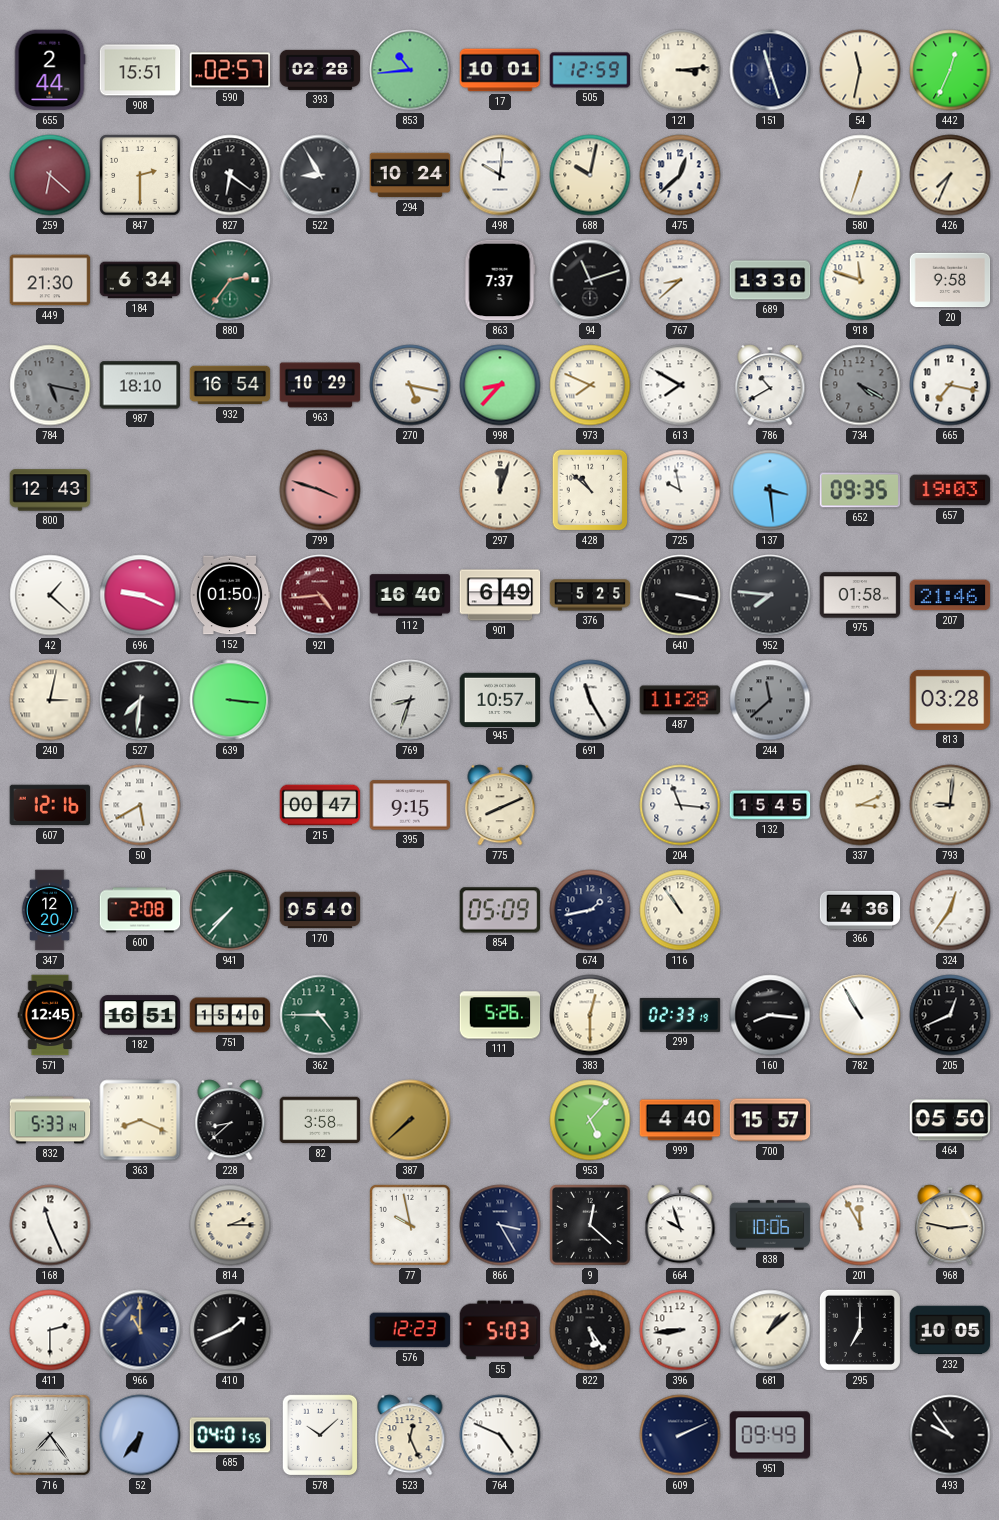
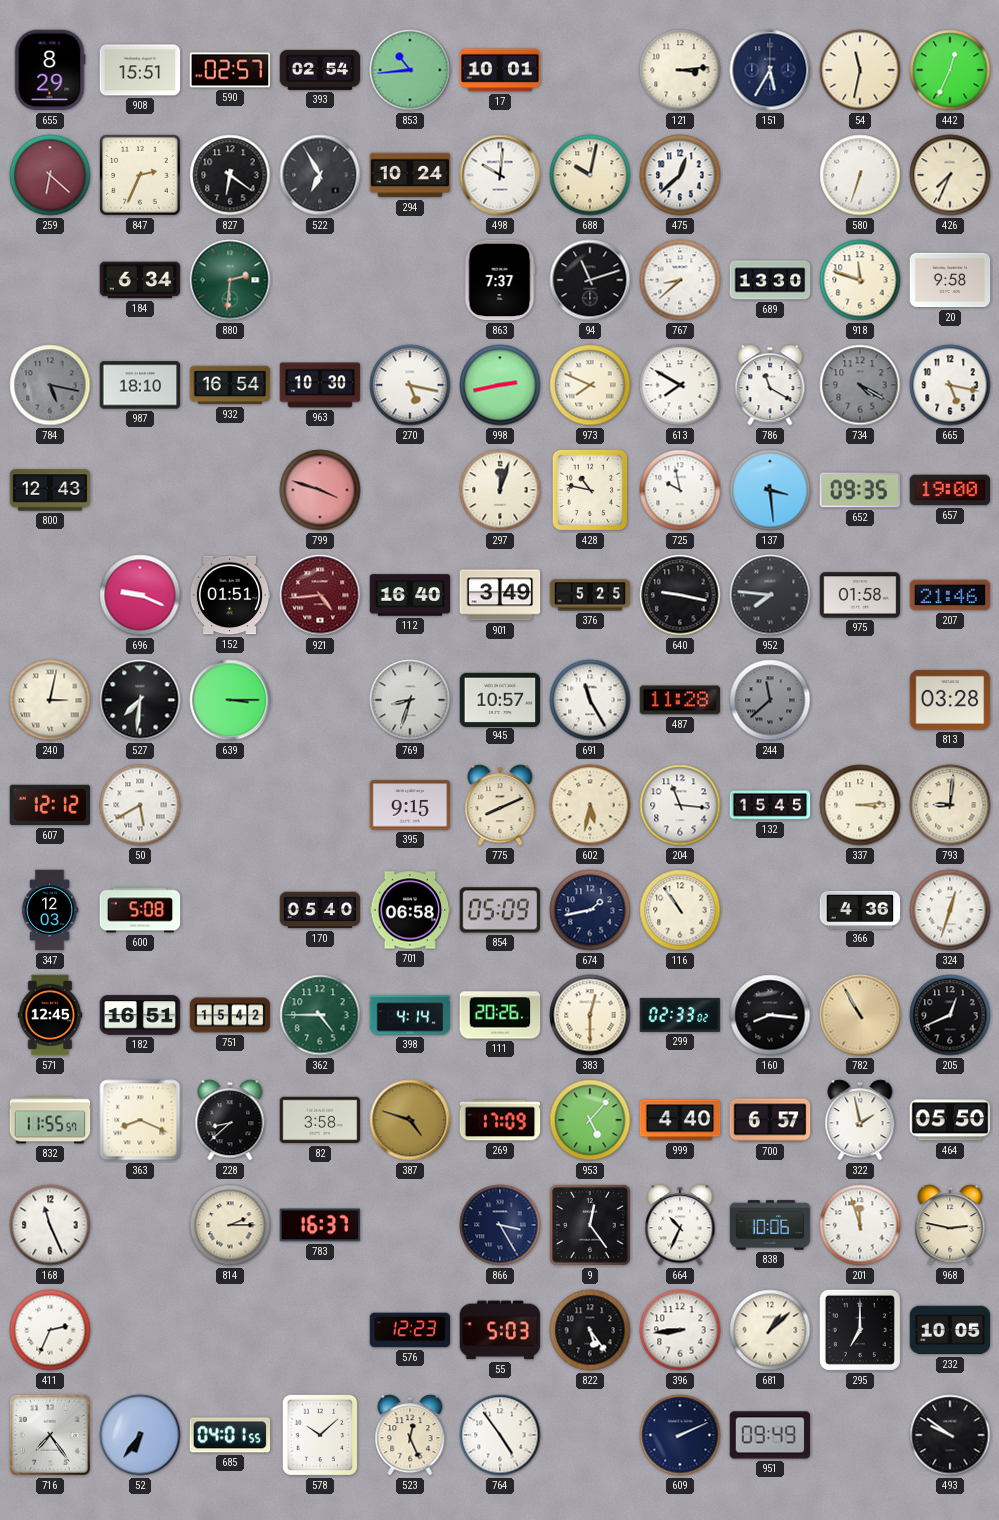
655: 2:44 -> 8:29
393: 02:28 -> 02:54
505: 12:59 -> none
151: 11:27 -> 5:35
847: 2:30 -> 2:34
522: 8:55 -> 6:55
449: 21:30 -> none
880: 2:36 -> 2:31
963: 10:29 -> 10:30
998: 8:37 -> 2:43
786: 10:40 -> 11:20
665: 7:17 -> 5:17
428: 10:52 -> 10:47
657: 19:03 -> 19:00
42: 1:22 -> none
152: 01:50 -> 01:51
901: 6:49 -> 3:49
640: 3:17 -> 9:17
639: 3:16 -> 3:15
607: 12:16 -> 12:12
215: 00:47 -> none
602: none -> 5:32
337: 3:11 -> 3:14
347: 12:20 -> 12:03
600: 2:08 -> 5:08
941: 7:37 -> none
701: none -> 06:58
324: 12:36 -> 12:33
751: 15:40 -> 15:42
398: none -> 4:14
111: 5:26 -> 20:26
299: 02:33:19 -> 02:33:02
782 dial: white -> champagne
832: 5:33 -> 11:55
387: 7:38 -> 4:48
269: none -> 17:09
700: 15:57 -> 6:57
322: none -> 1:58
783: none -> 16:37
77: 9:58 -> none
9: 12:22 -> 12:24
664: 9:57 -> 10:34
201: 11:55 -> 11:57
411: 2:30 -> 2:34
966: 11:00 -> none
410: 1:41 -> none
764: 4:49 -> 4:54
493: 9:54 -> 9:51
